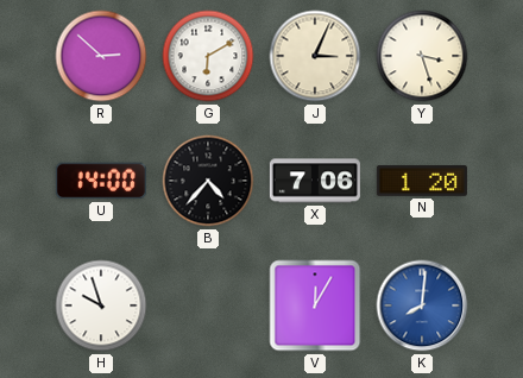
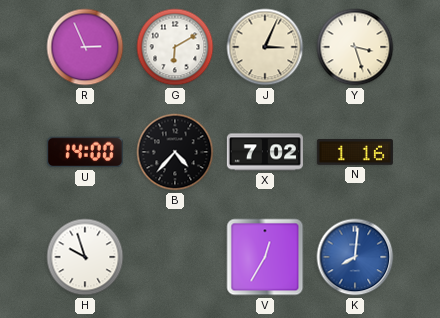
R: 2:52 -> 2:56
X: 7:06 -> 7:02
N: 1:20 -> 1:16
V: 12:05 -> 12:35
